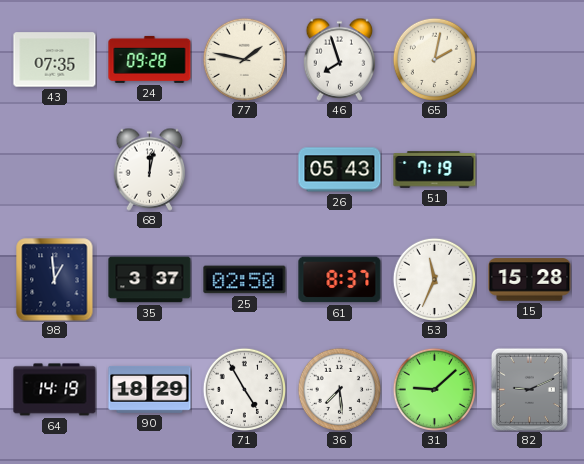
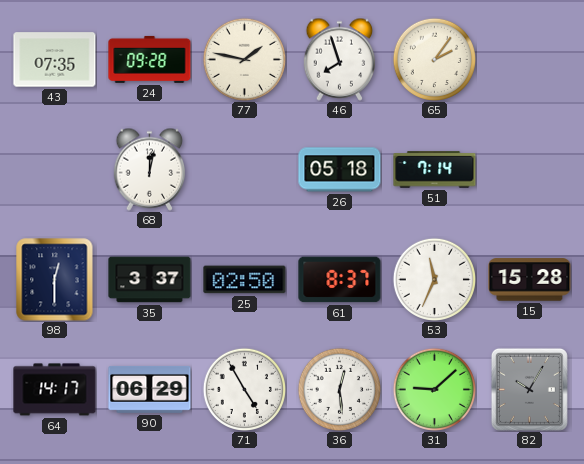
65: 2:02 -> 2:06
26: 05:43 -> 05:18
51: 7:19 -> 7:14
98: 12:59 -> 12:30
64: 14:19 -> 14:17
90: 18:29 -> 06:29
36: 7:29 -> 12:29
82: 9:11 -> 10:05
